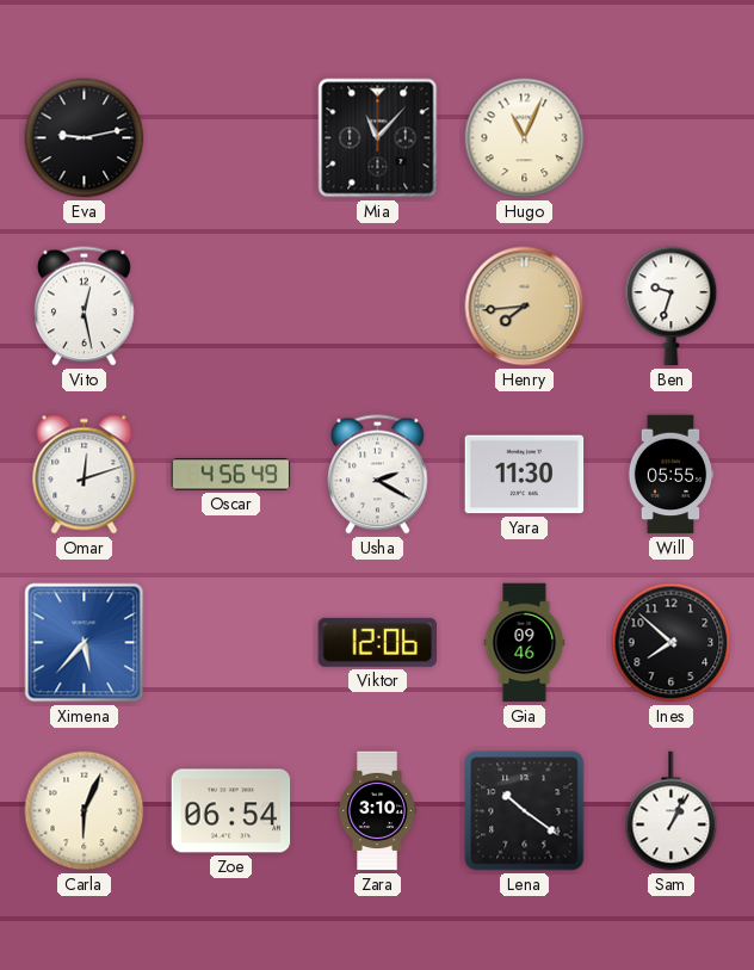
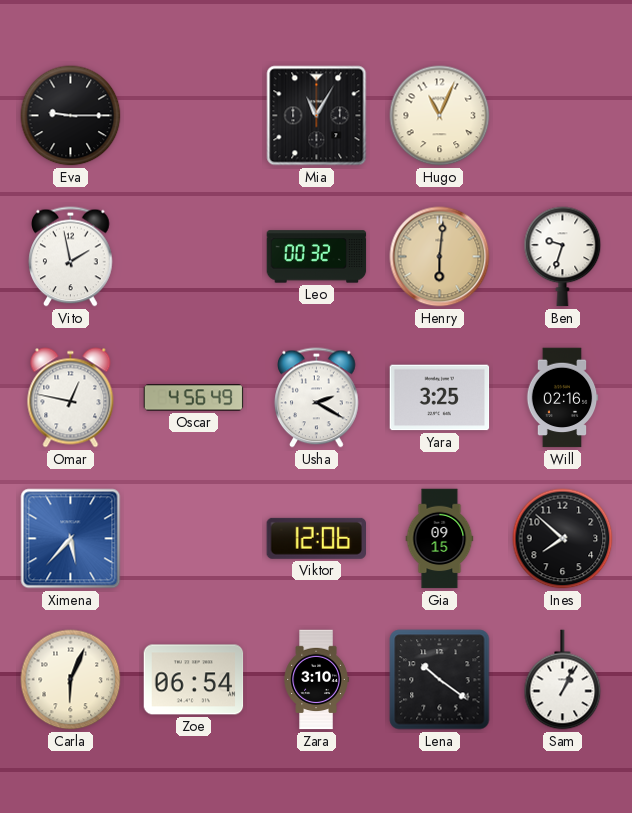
Eva: 9:13 -> 9:15
Mia: 11:07 -> 11:05
Vito: 12:28 -> 1:58
Leo: none -> 00:32
Henry: 7:44 -> 6:01
Omar: 12:12 -> 12:47
Yara: 11:30 -> 3:25
Will: 05:55 -> 02:16
Gia: 09:46 -> 09:15
